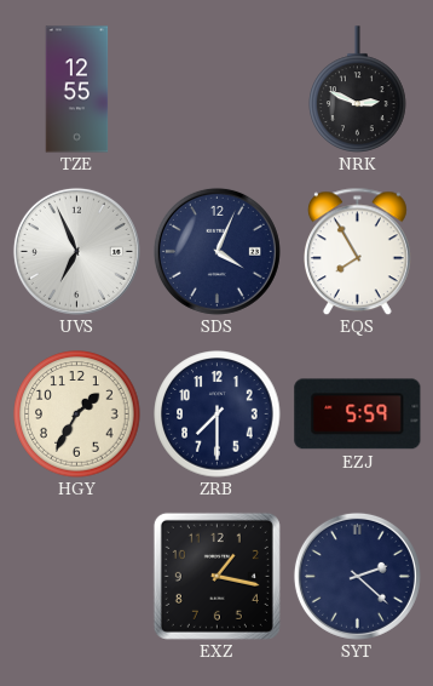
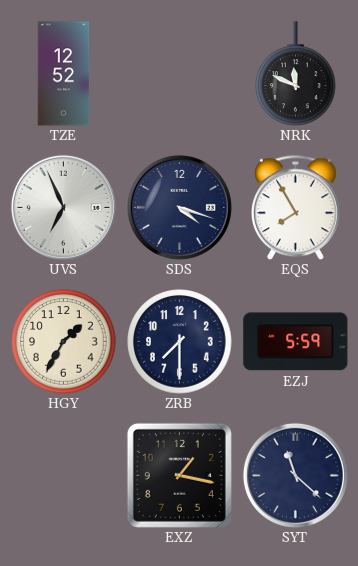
TZE: 12:55 -> 12:52
NRK: 2:49 -> 11:49
SDS: 4:04 -> 4:18
SYT: 2:22 -> 11:22
